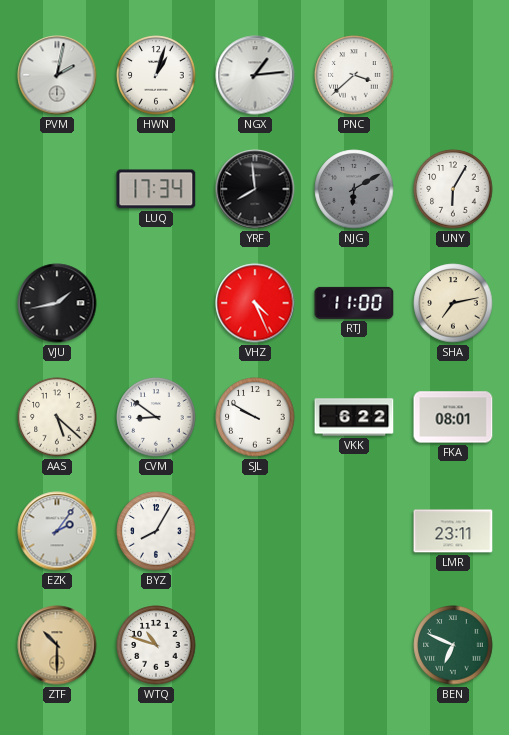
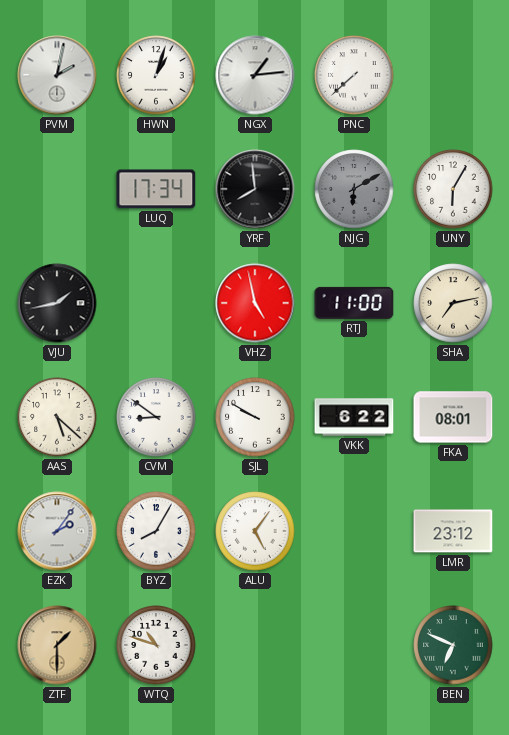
PNC: 3:38 -> 7:38
VHZ: 4:26 -> 4:58
ALU: none -> 5:06
LMR: 23:11 -> 23:12
ZTF: 10:30 -> 1:30
